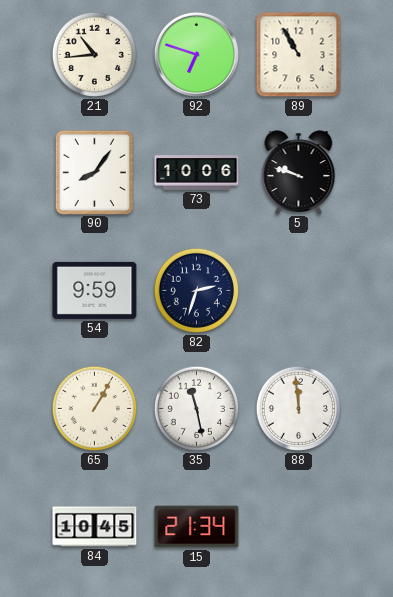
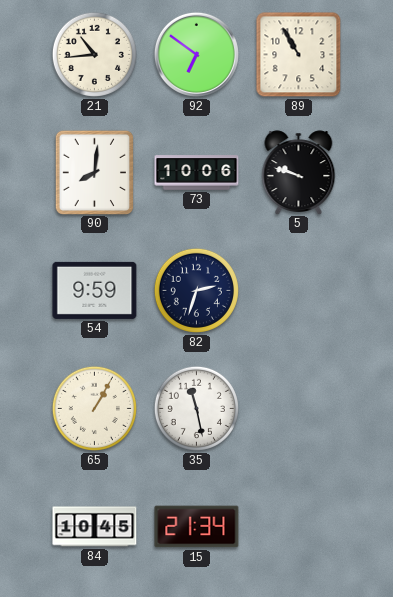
92: 6:48 -> 6:51
90: 8:06 -> 8:01
88: 11:59 -> none
